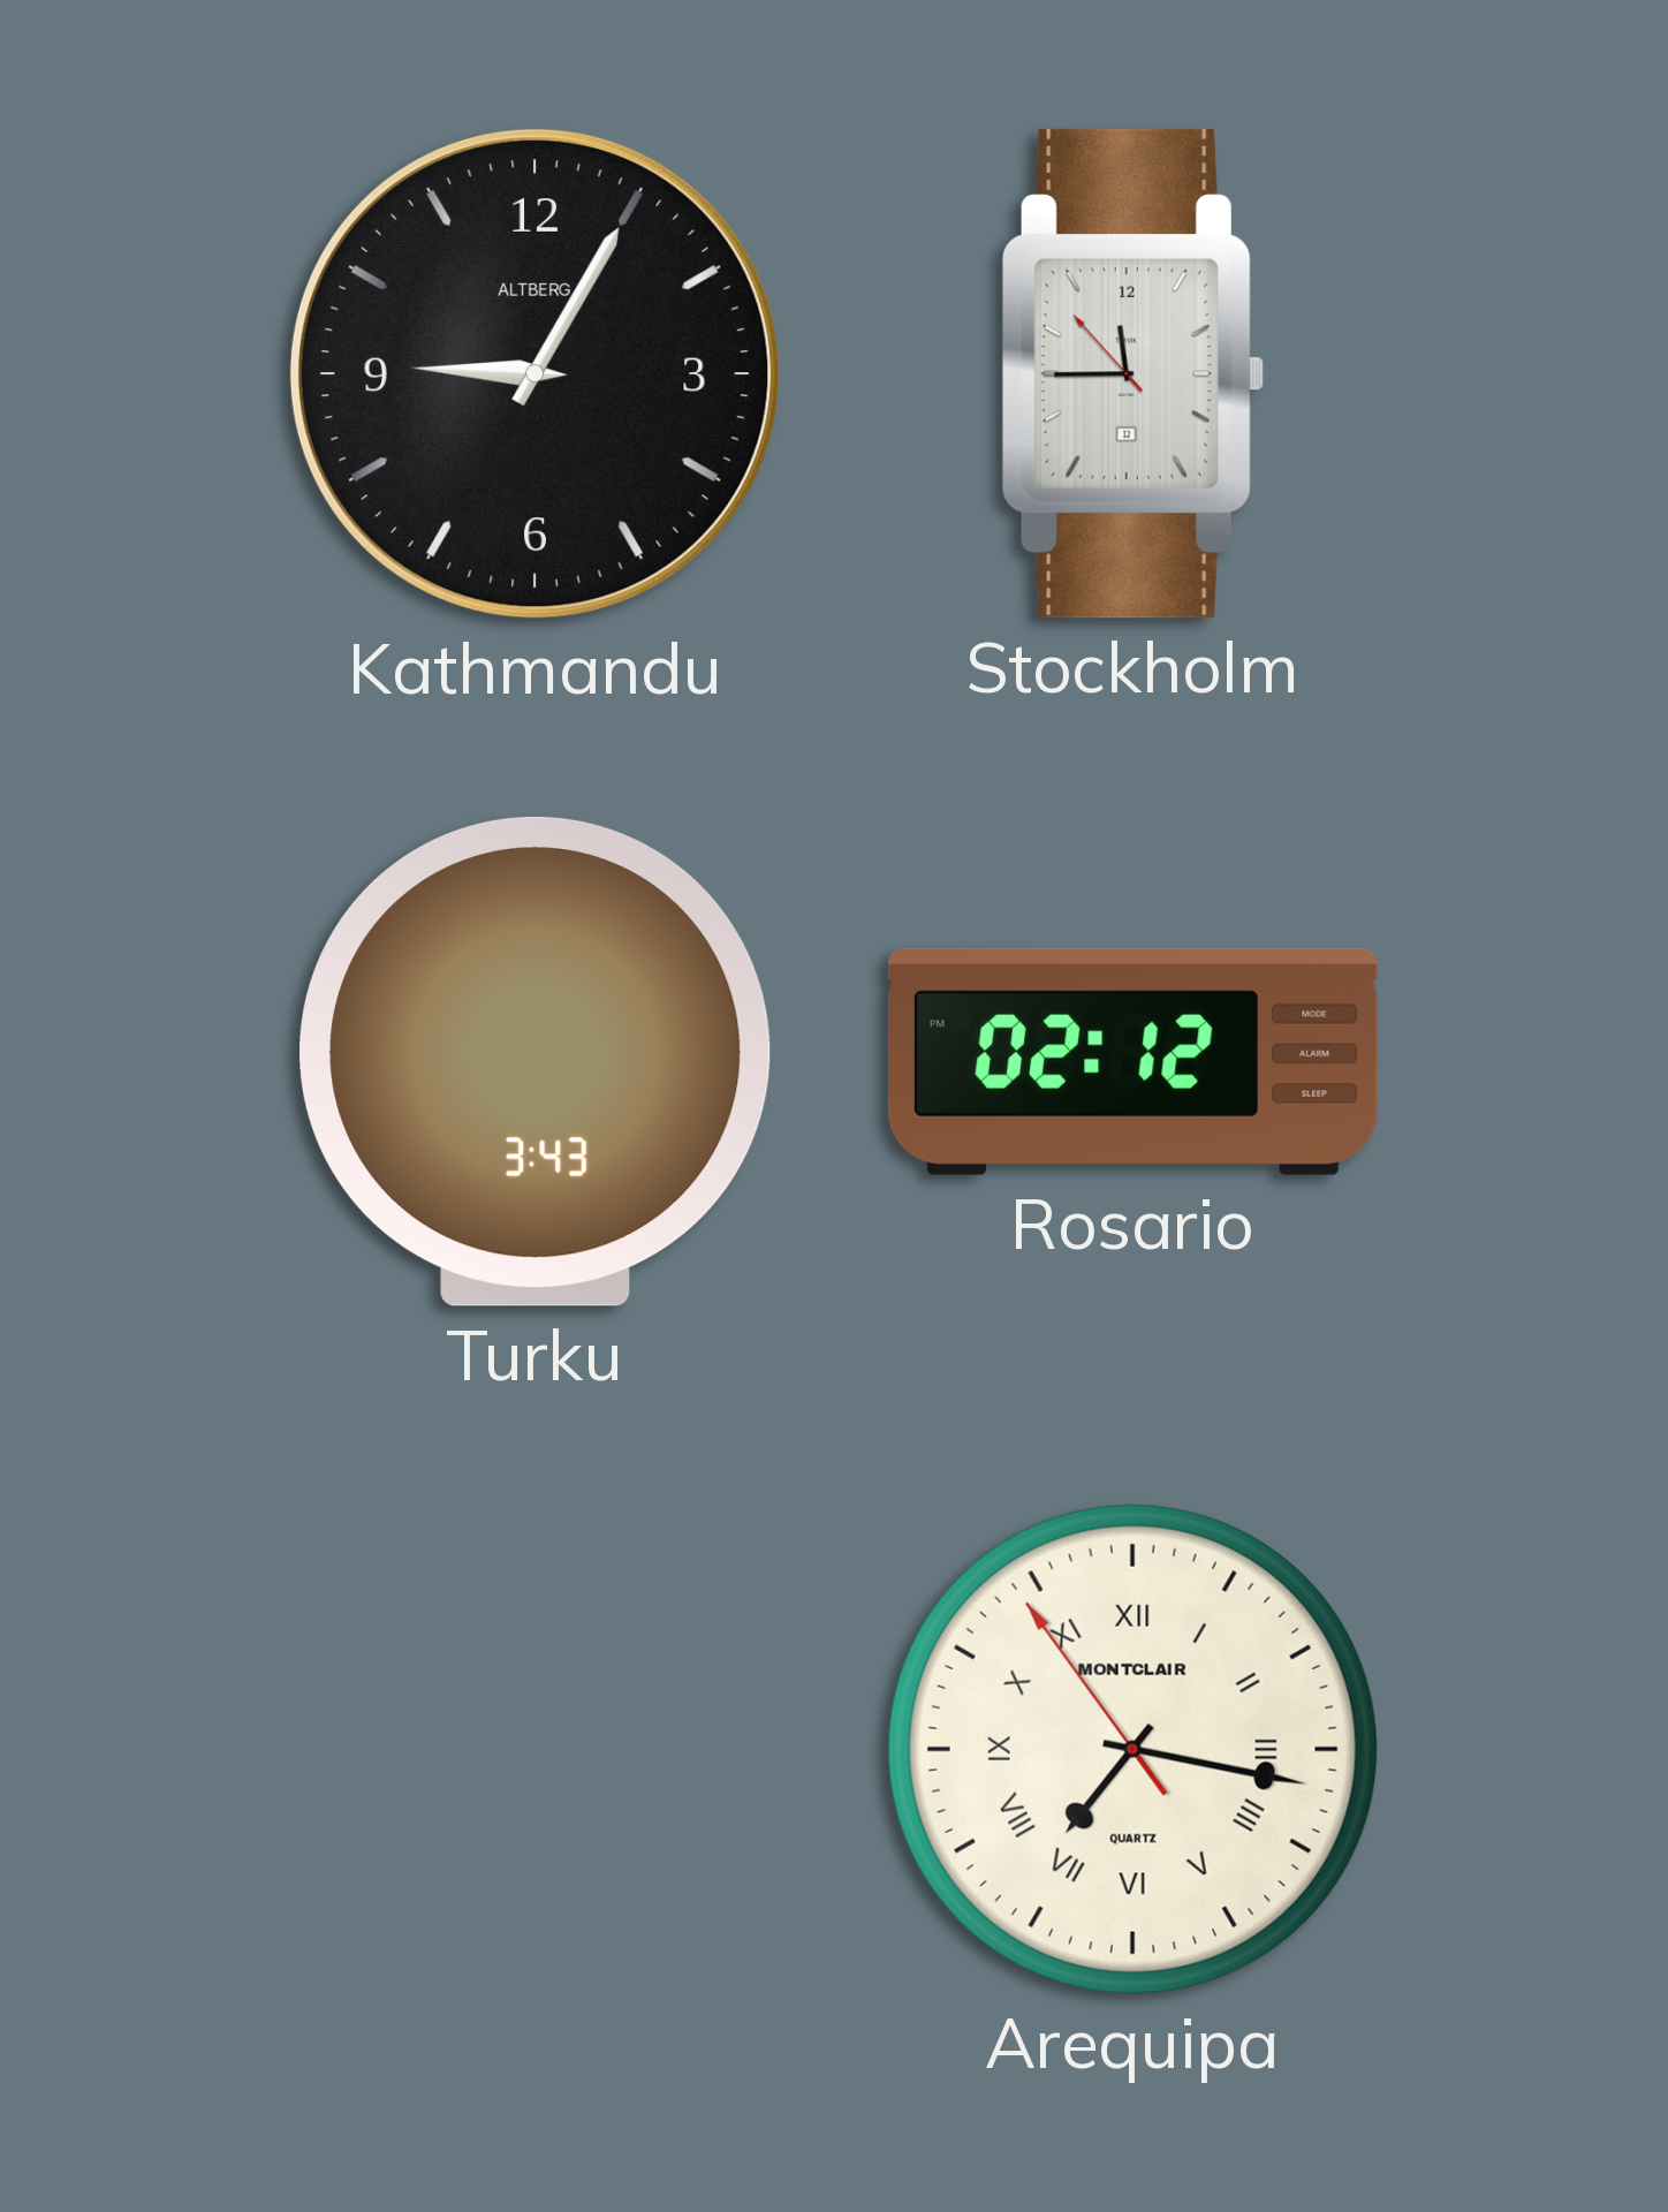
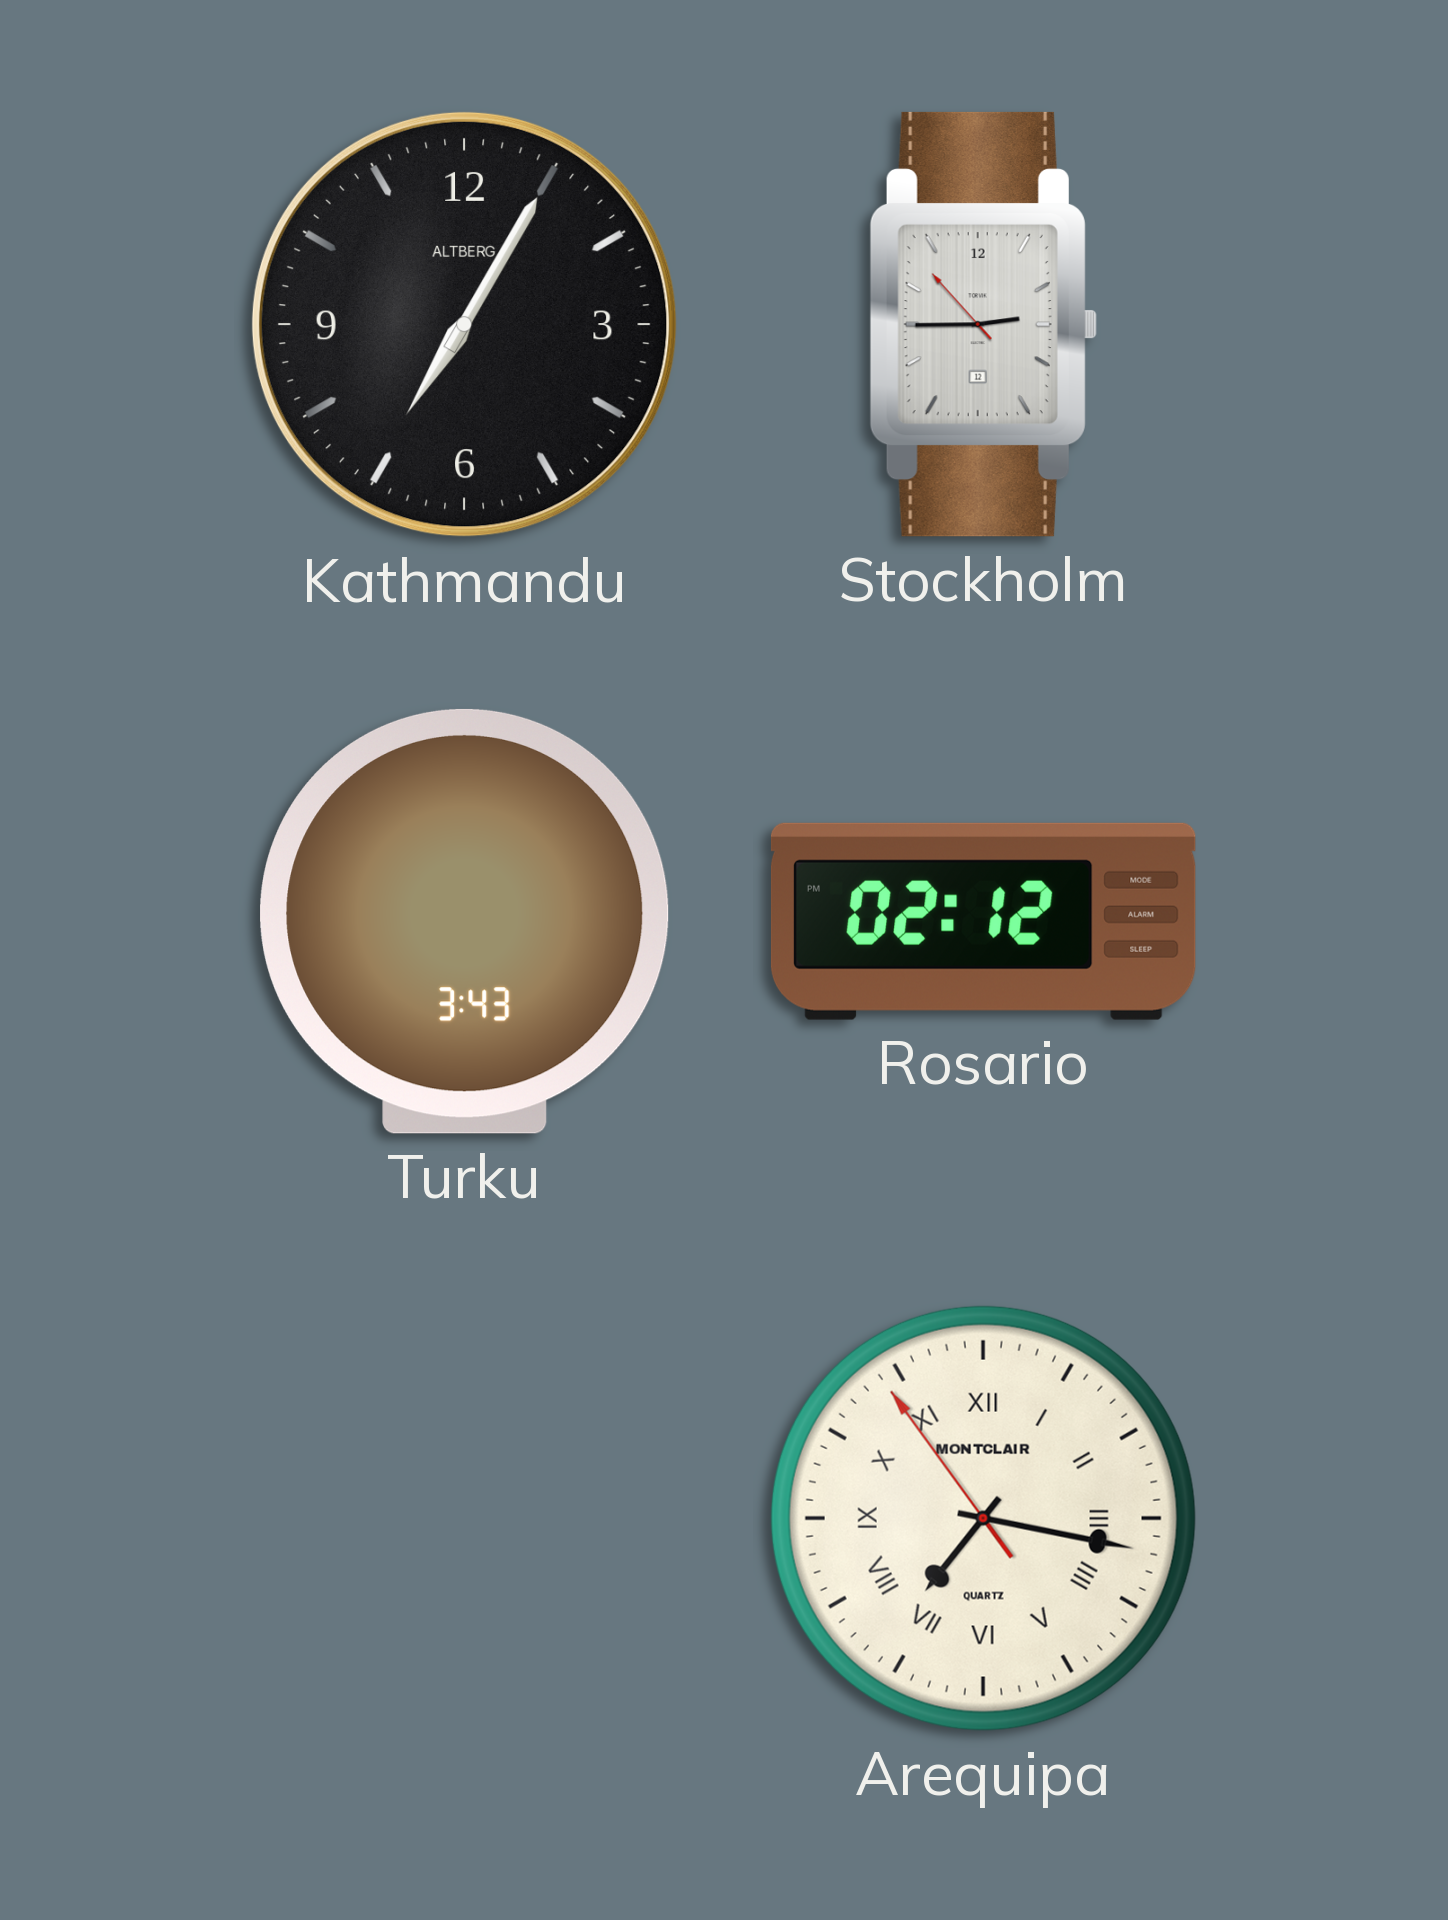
Kathmandu: 9:05 -> 7:05
Stockholm: 11:44 -> 2:44
